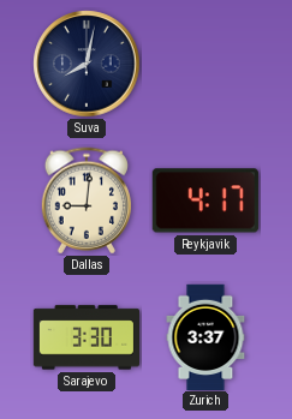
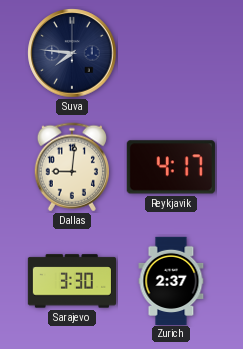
Suva: 8:02 -> 7:46
Zurich: 3:37 -> 2:37
